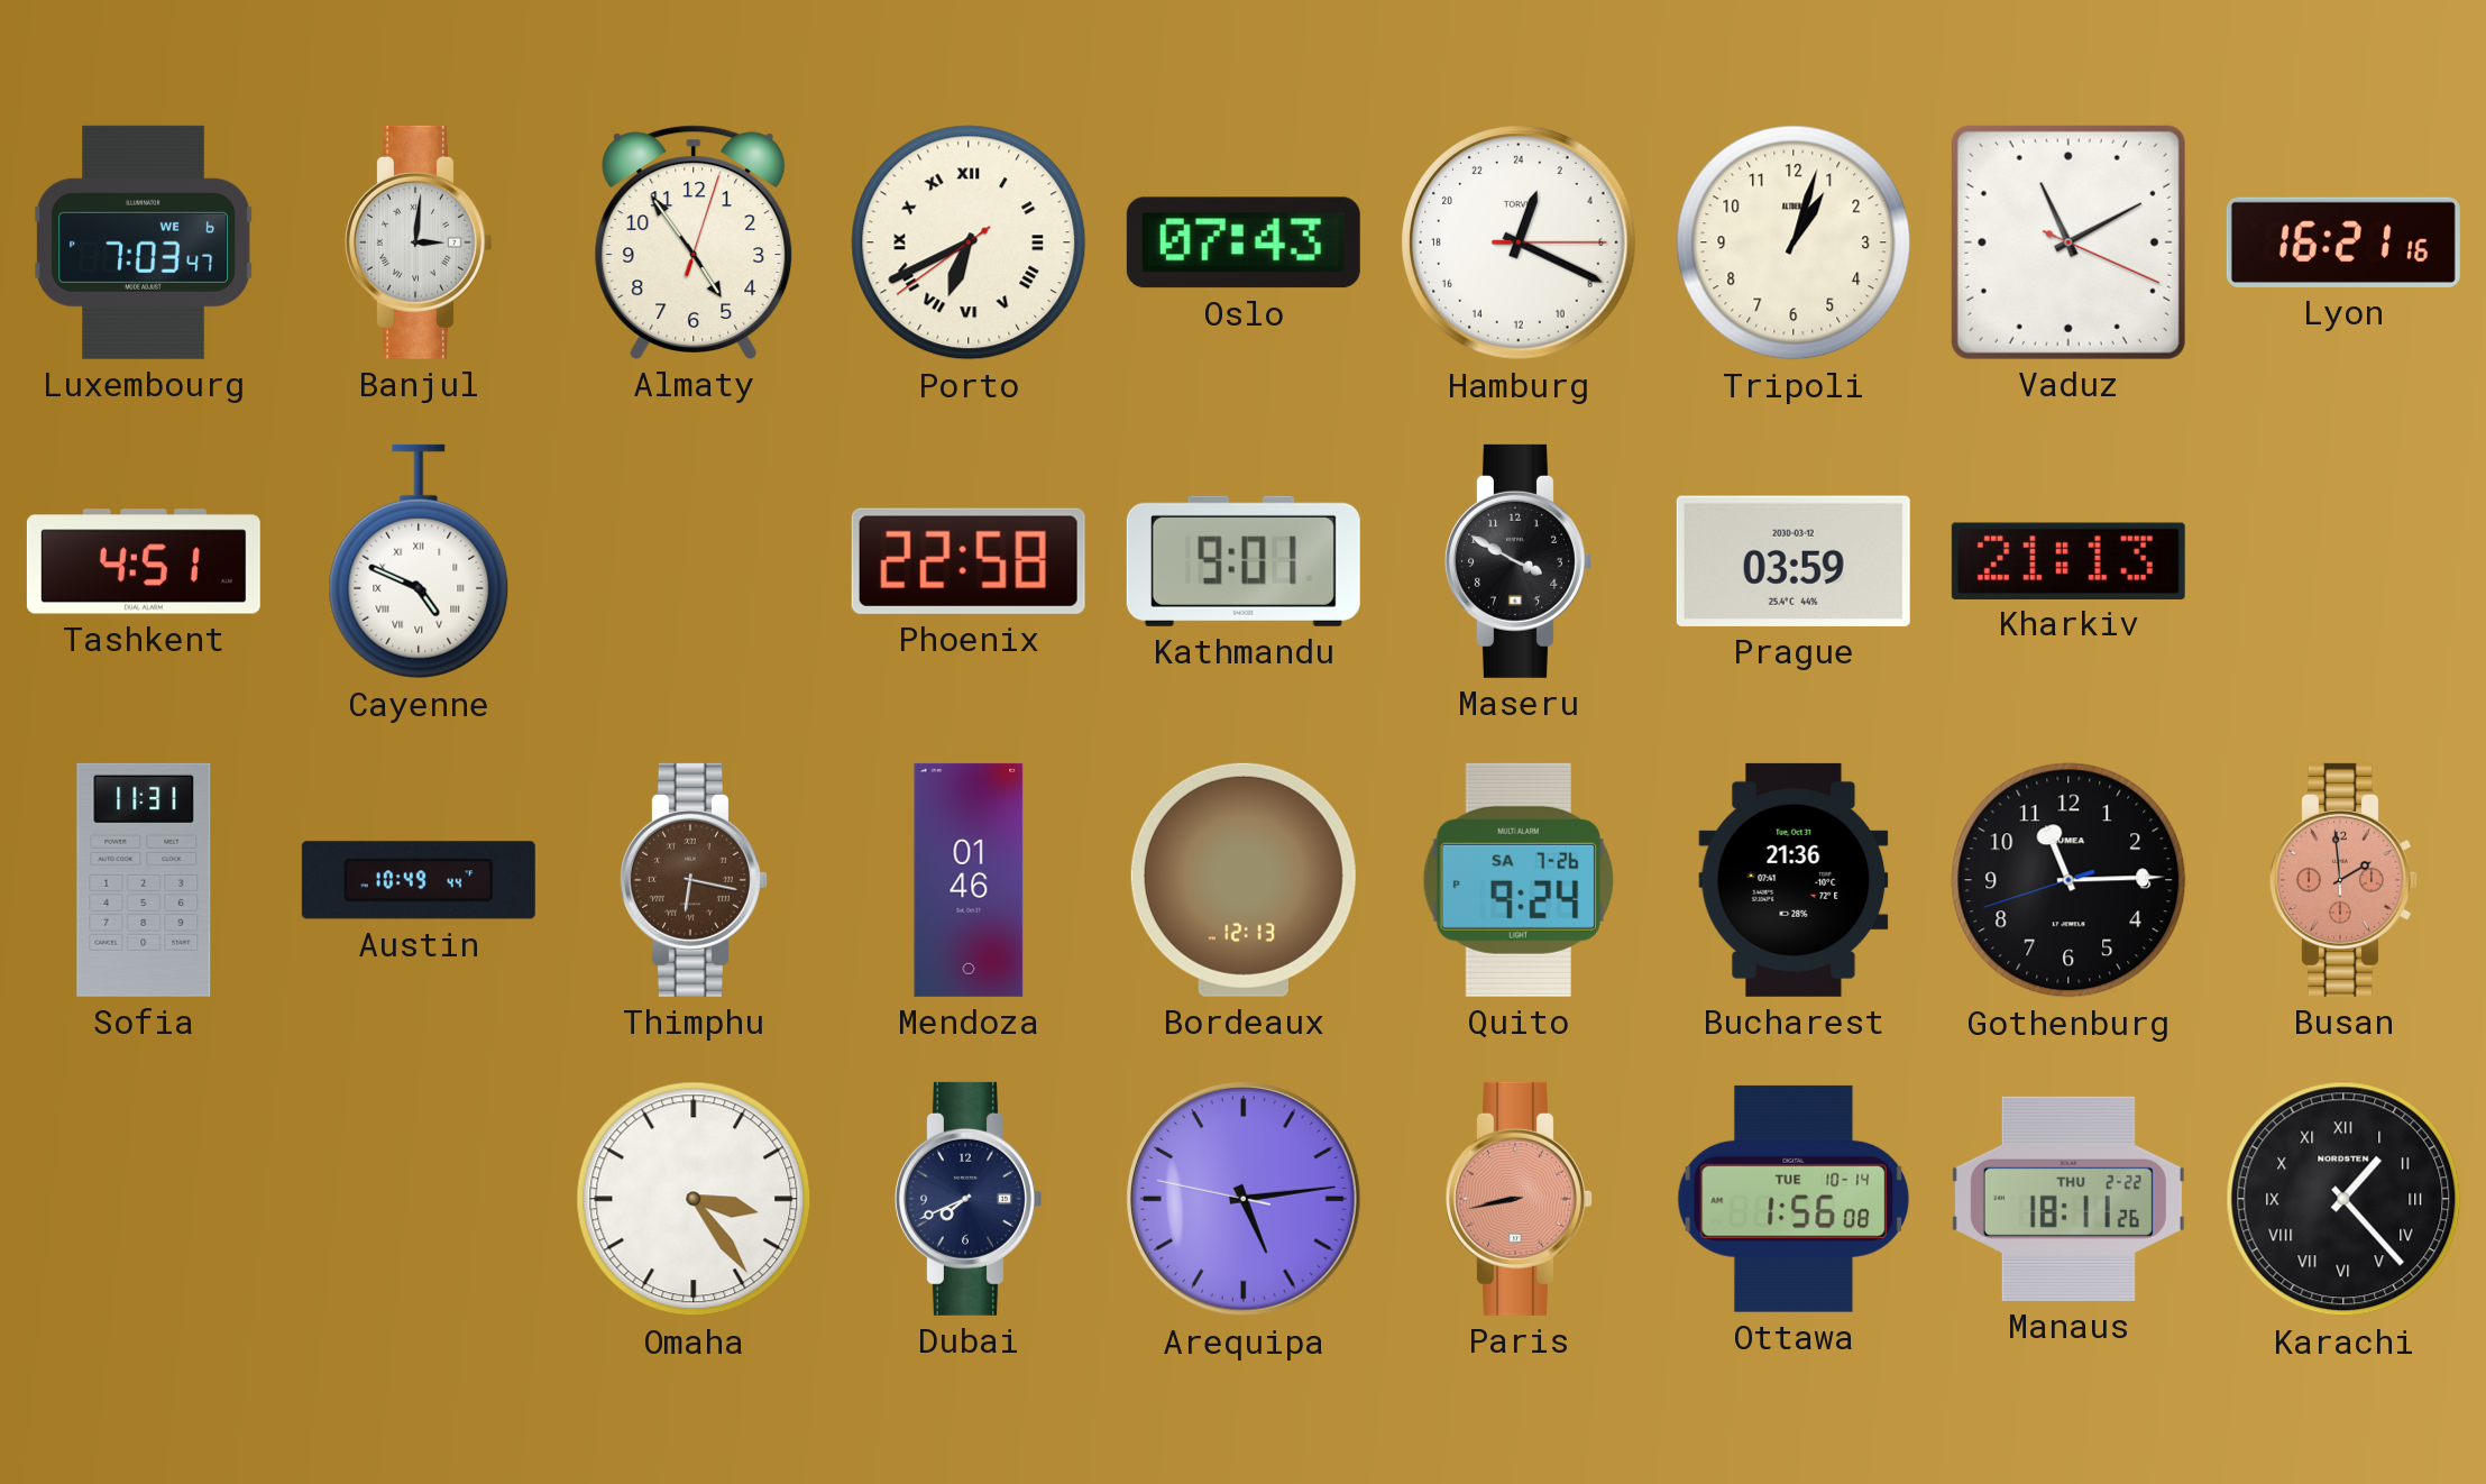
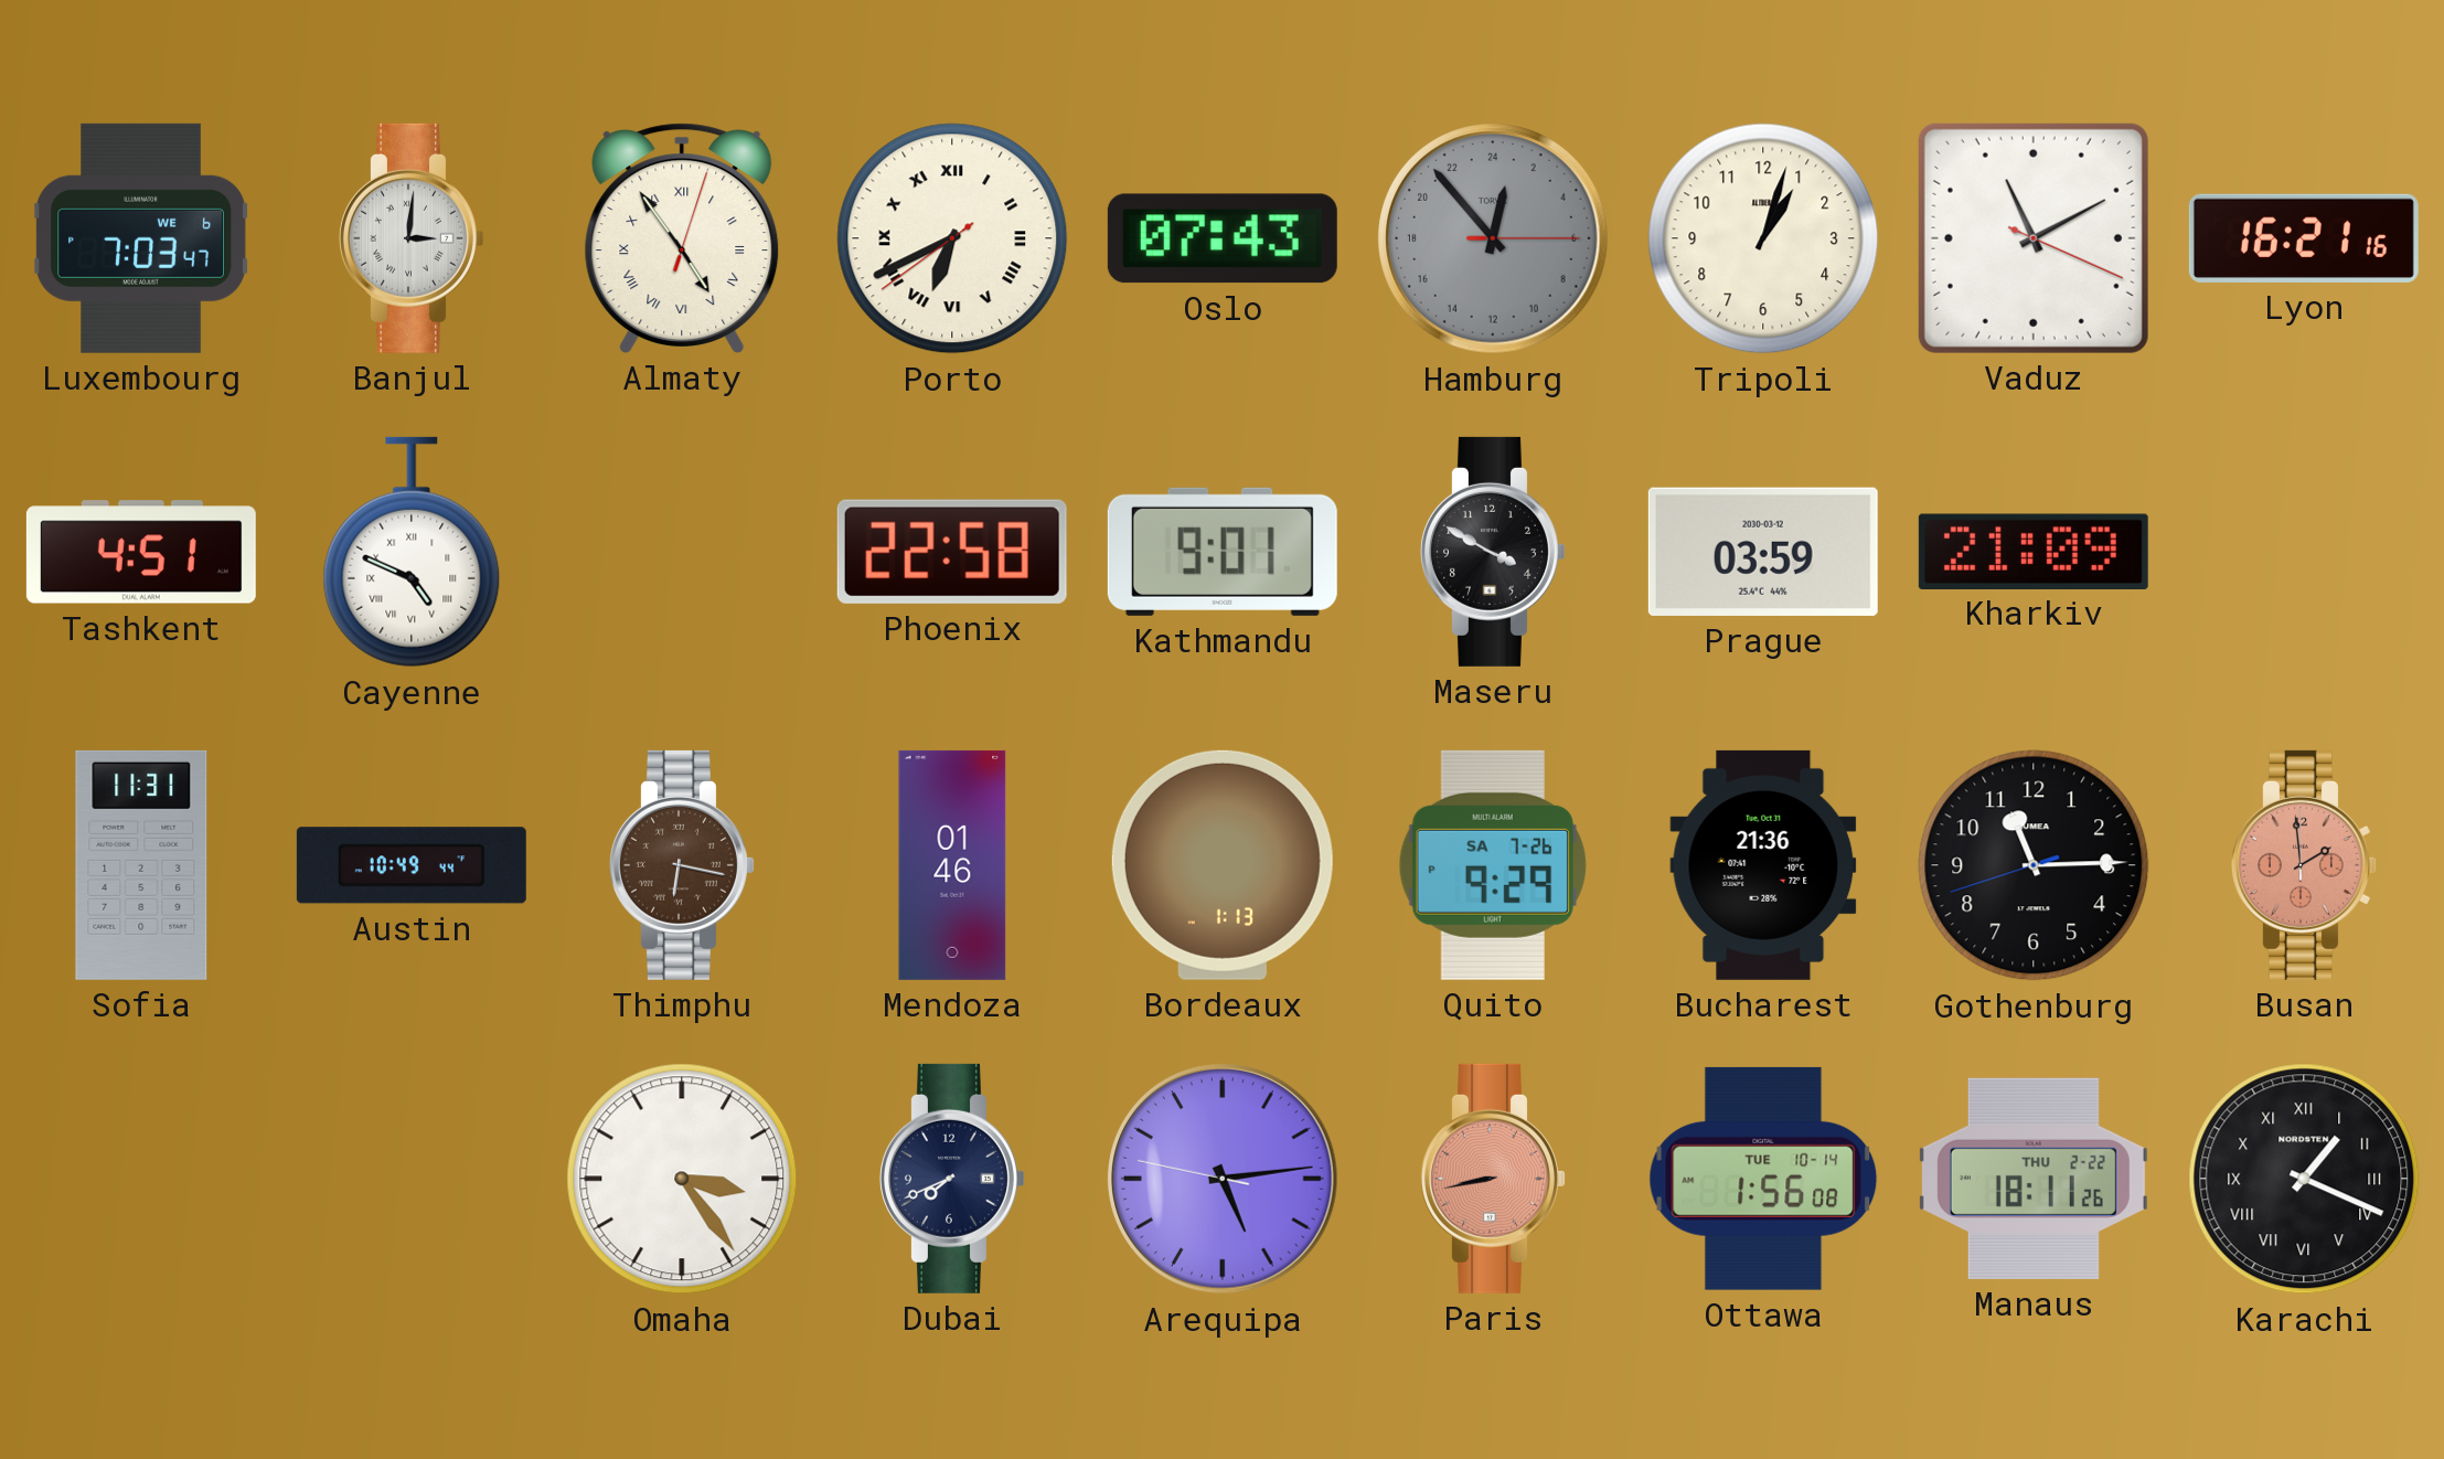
Almaty numerals: Arabic -> Roman
Hamburg: 1:19 -> 0:53
Hamburg dial: white -> grey
Kharkiv: 21:13 -> 21:09
Bordeaux: 12:13 -> 1:13
Quito: 9:24 -> 9:29
Karachi: 1:23 -> 1:19
